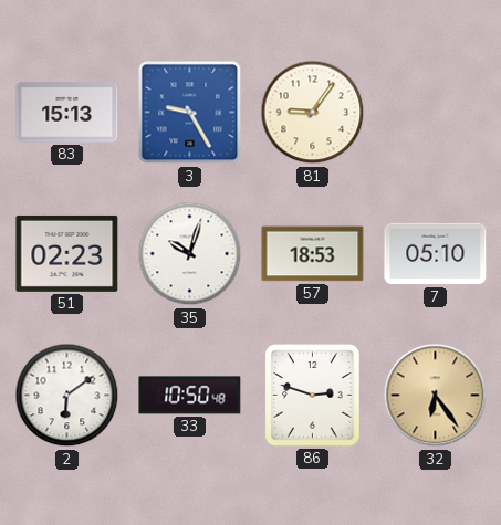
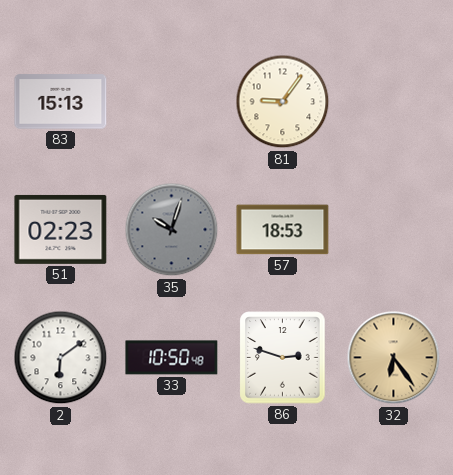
3: 9:25 -> none
35 dial: white -> grey
7: 05:10 -> none
